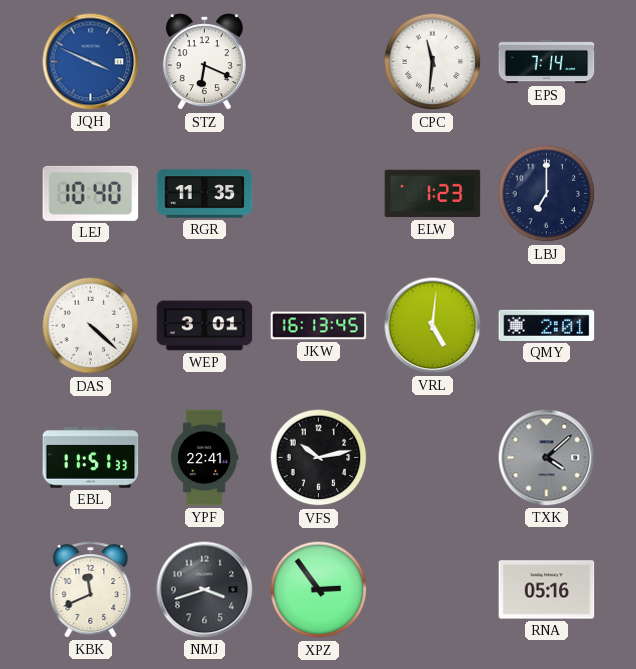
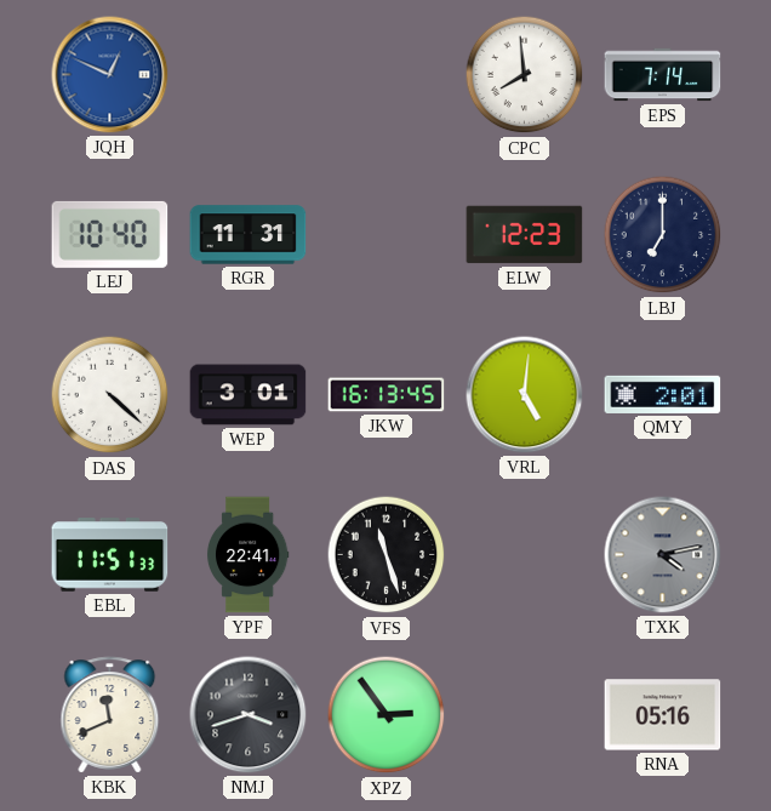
JQH: 3:49 -> 12:49
STZ: 6:19 -> none
CPC: 11:31 -> 7:59
RGR: 11:35 -> 11:31
ELW: 1:23 -> 12:23
VFS: 10:13 -> 11:27
TXK: 4:08 -> 4:13
